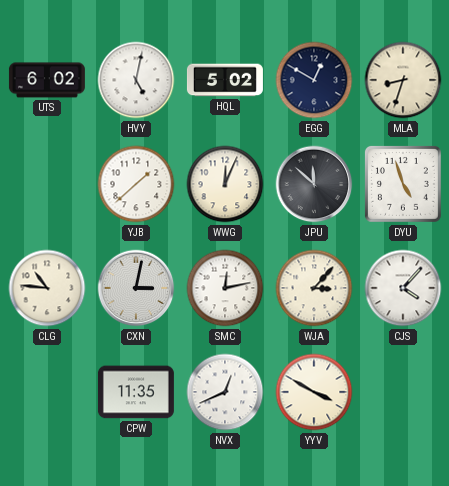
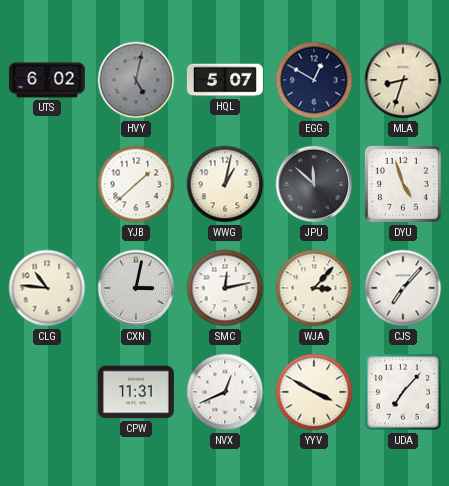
HVY dial: white -> grey
HQL: 5:02 -> 5:07
WWG: 12:04 -> 1:02
CJS: 4:07 -> 7:07
CPW: 11:35 -> 11:31
UDA: none -> 7:07
